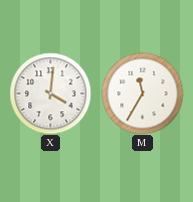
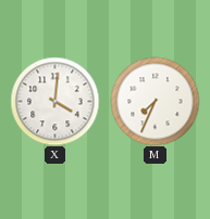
M: 11:35 -> 7:34
